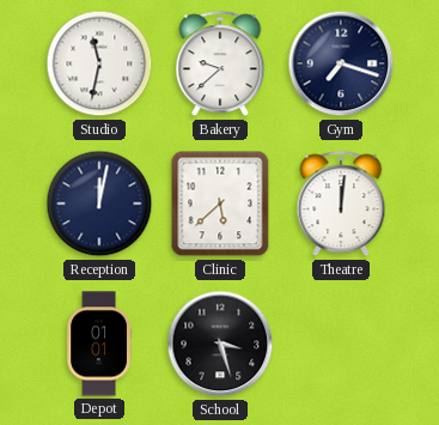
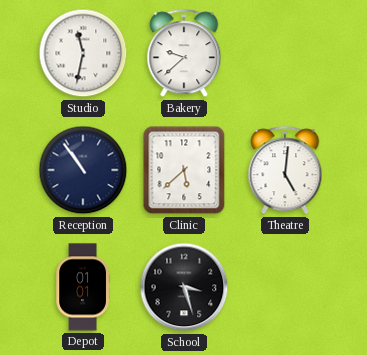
Gym: 7:18 -> none
Reception: 12:02 -> 10:54
Theatre: 12:01 -> 5:01
